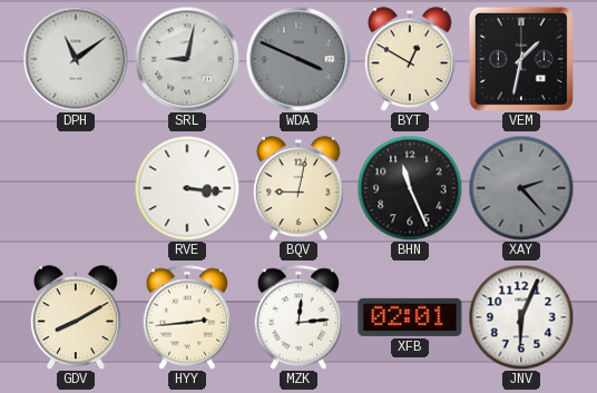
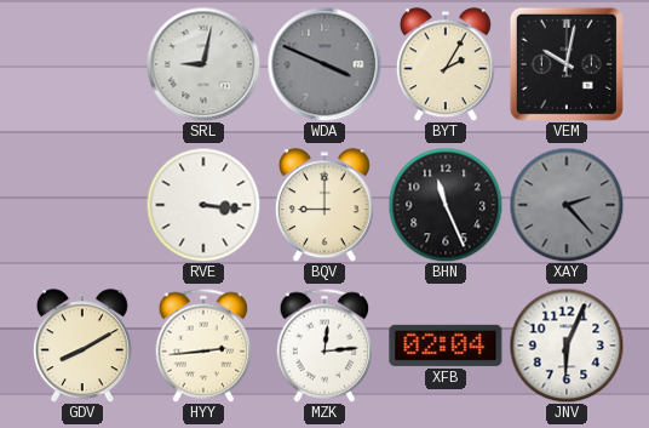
DPH: 11:09 -> none
BYT: 12:50 -> 2:05
VEM: 1:32 -> 10:02
BQV: 9:02 -> 9:00
XFB: 02:01 -> 02:04
